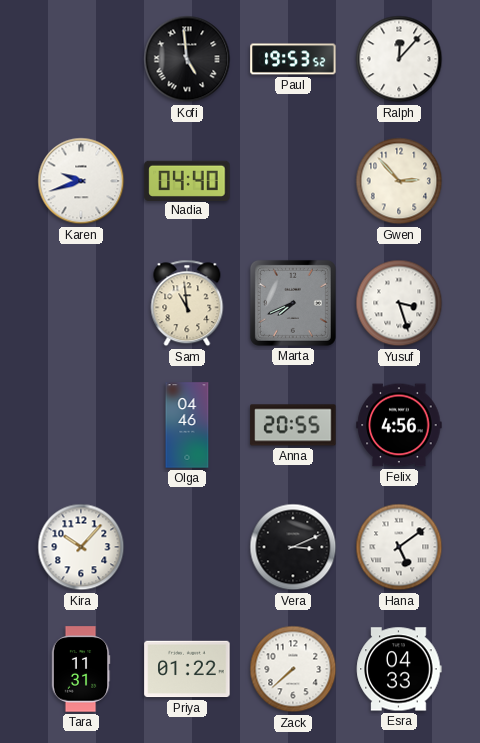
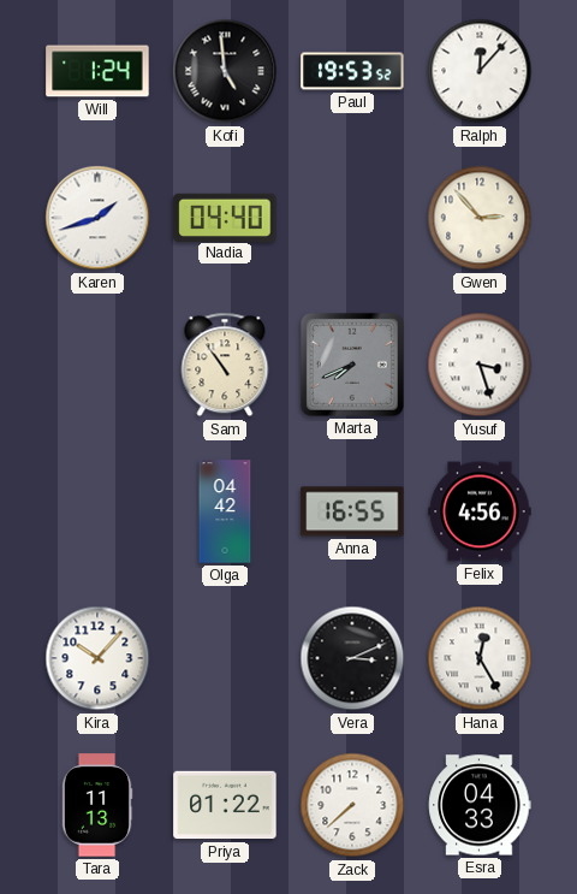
Will: none -> 1:24
Karen: 9:42 -> 1:42
Sam: 10:59 -> 10:54
Olga: 04:46 -> 04:42
Anna: 20:55 -> 16:55
Hana: 5:09 -> 12:25
Tara: 11:31 -> 11:13
